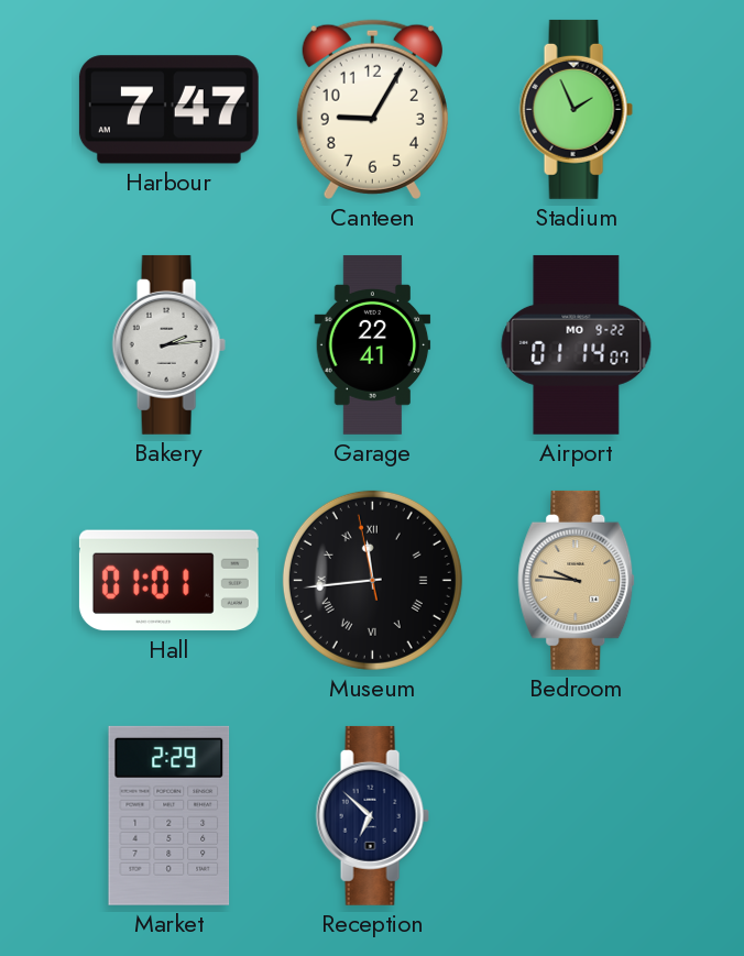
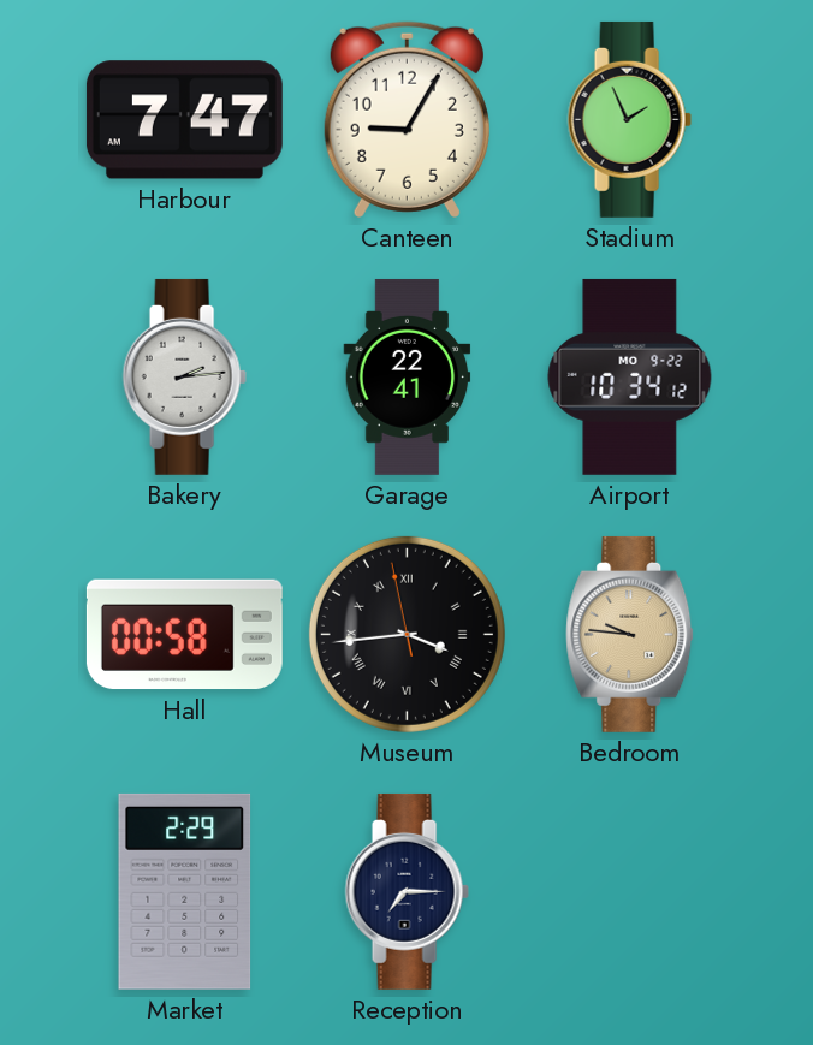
Airport: 01:14 -> 10:34
Hall: 01:01 -> 00:58
Museum: 11:43 -> 3:43
Reception: 6:52 -> 7:15
